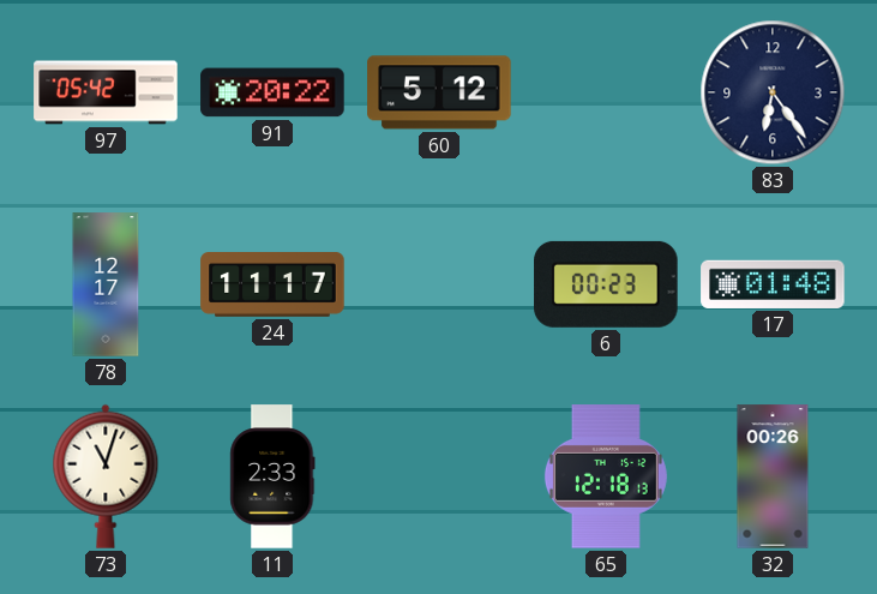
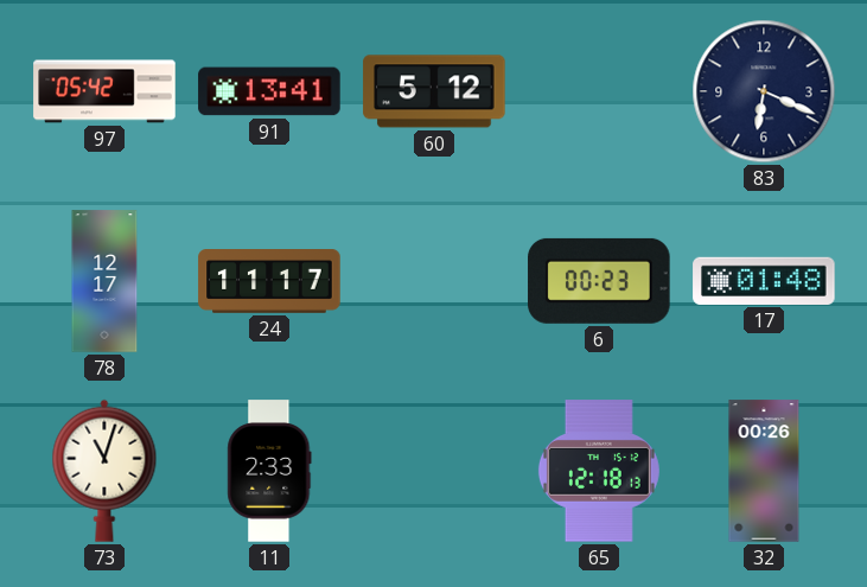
91: 20:22 -> 13:41
83: 6:24 -> 6:19
